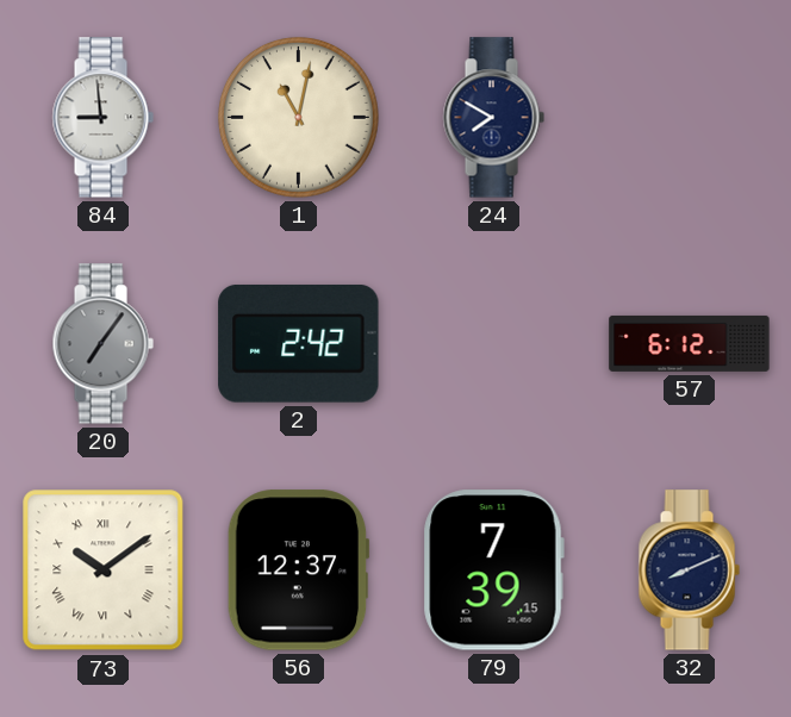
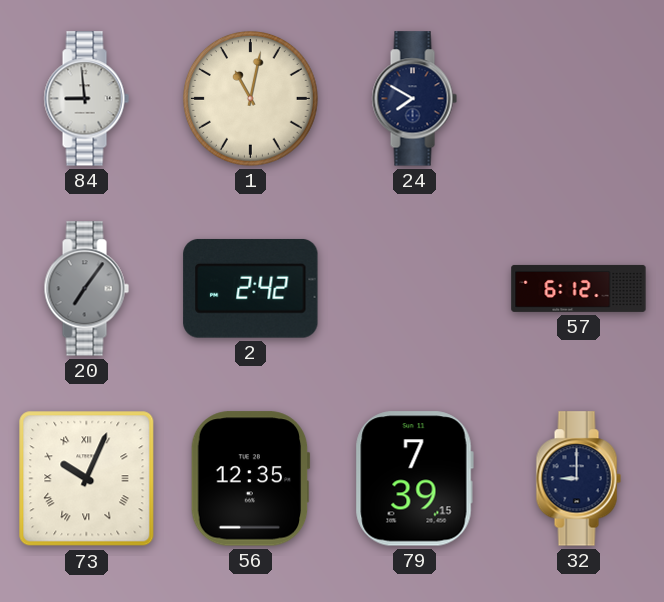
73: 10:09 -> 10:04
56: 12:37 -> 12:35
32: 8:11 -> 9:00
